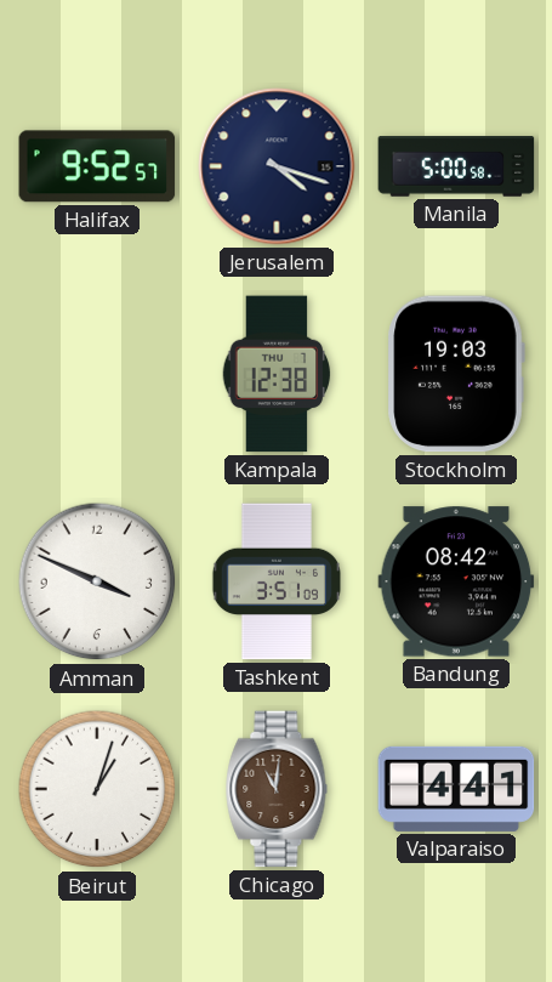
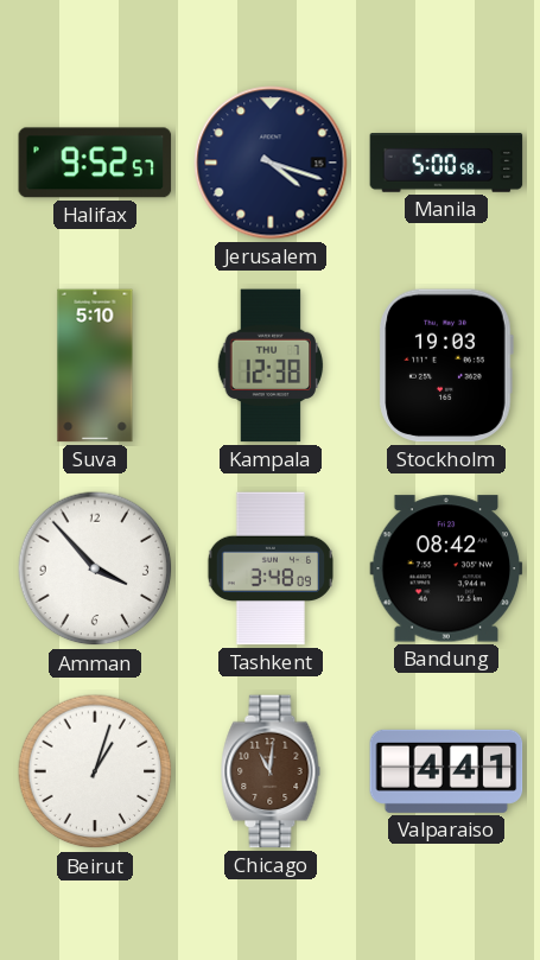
Suva: none -> 5:10
Amman: 3:49 -> 3:53
Tashkent: 3:51 -> 3:48
